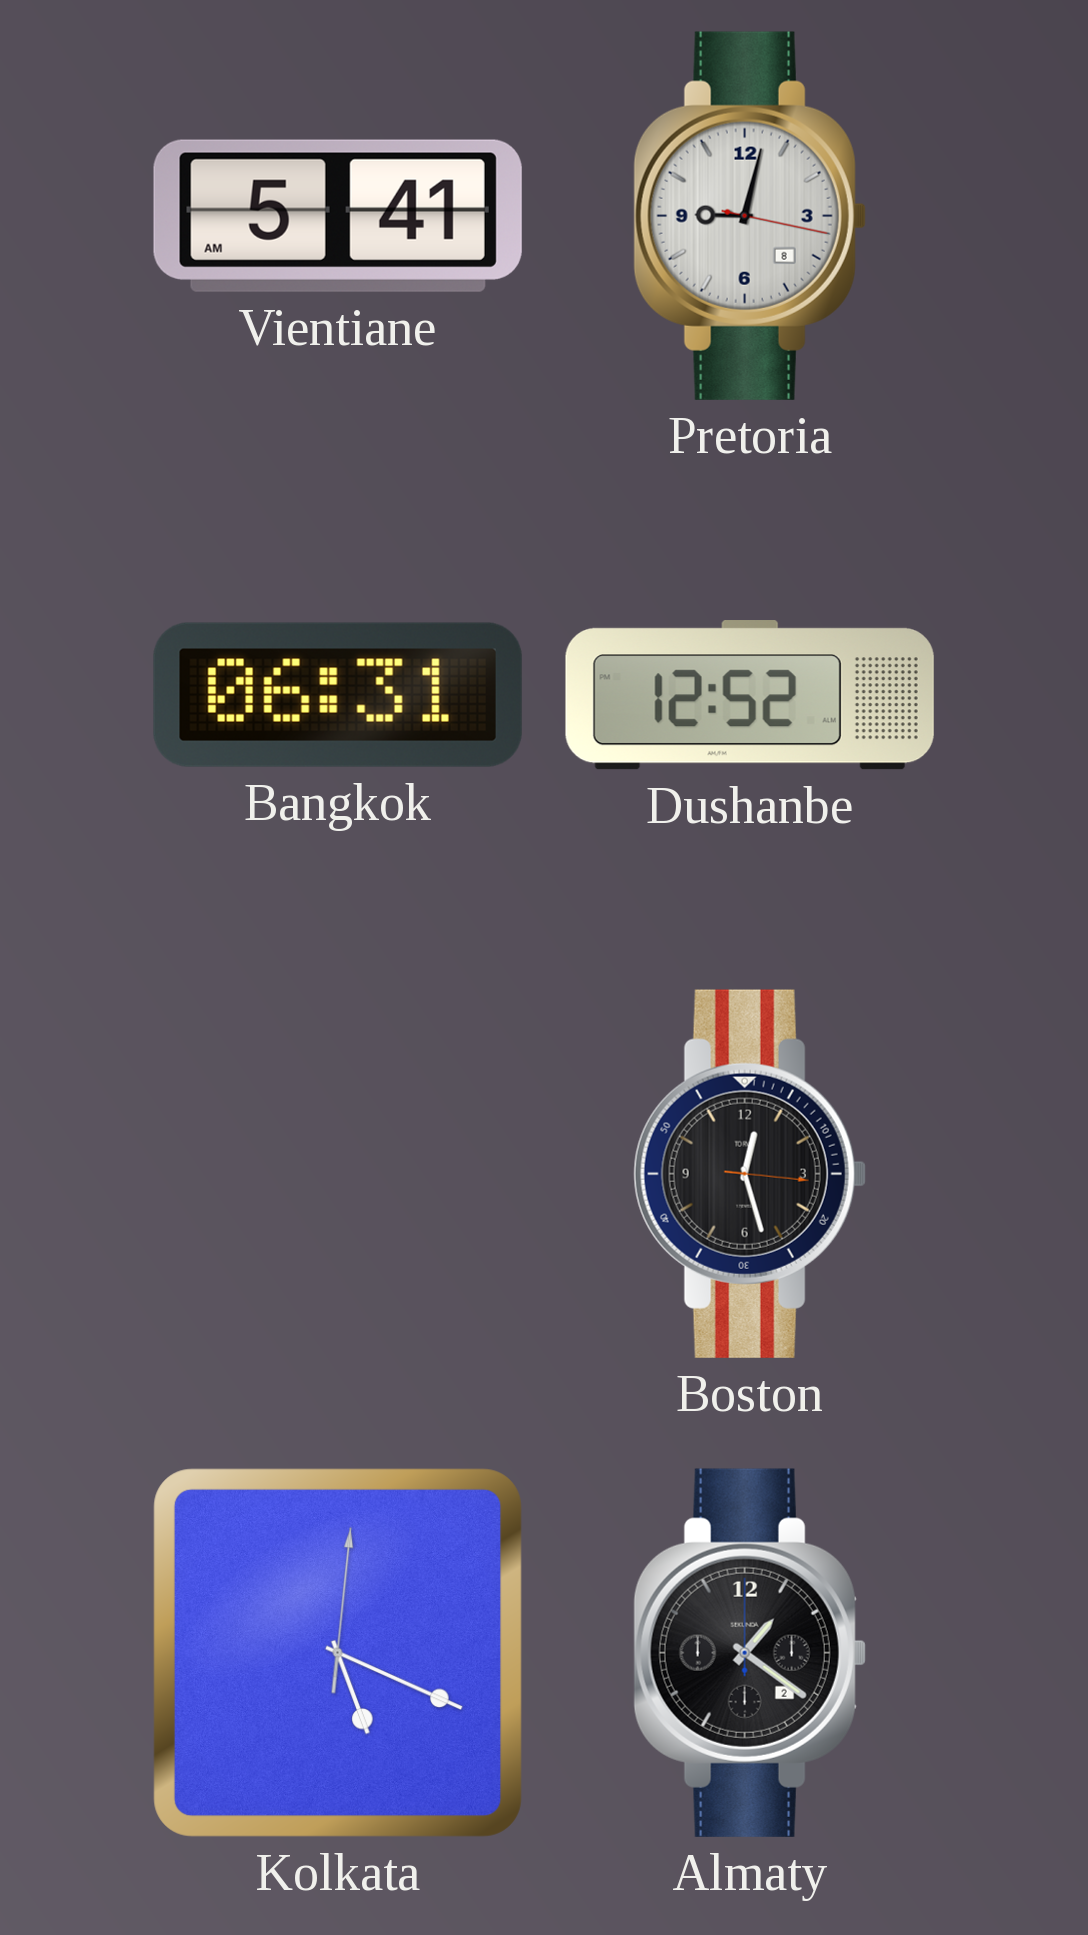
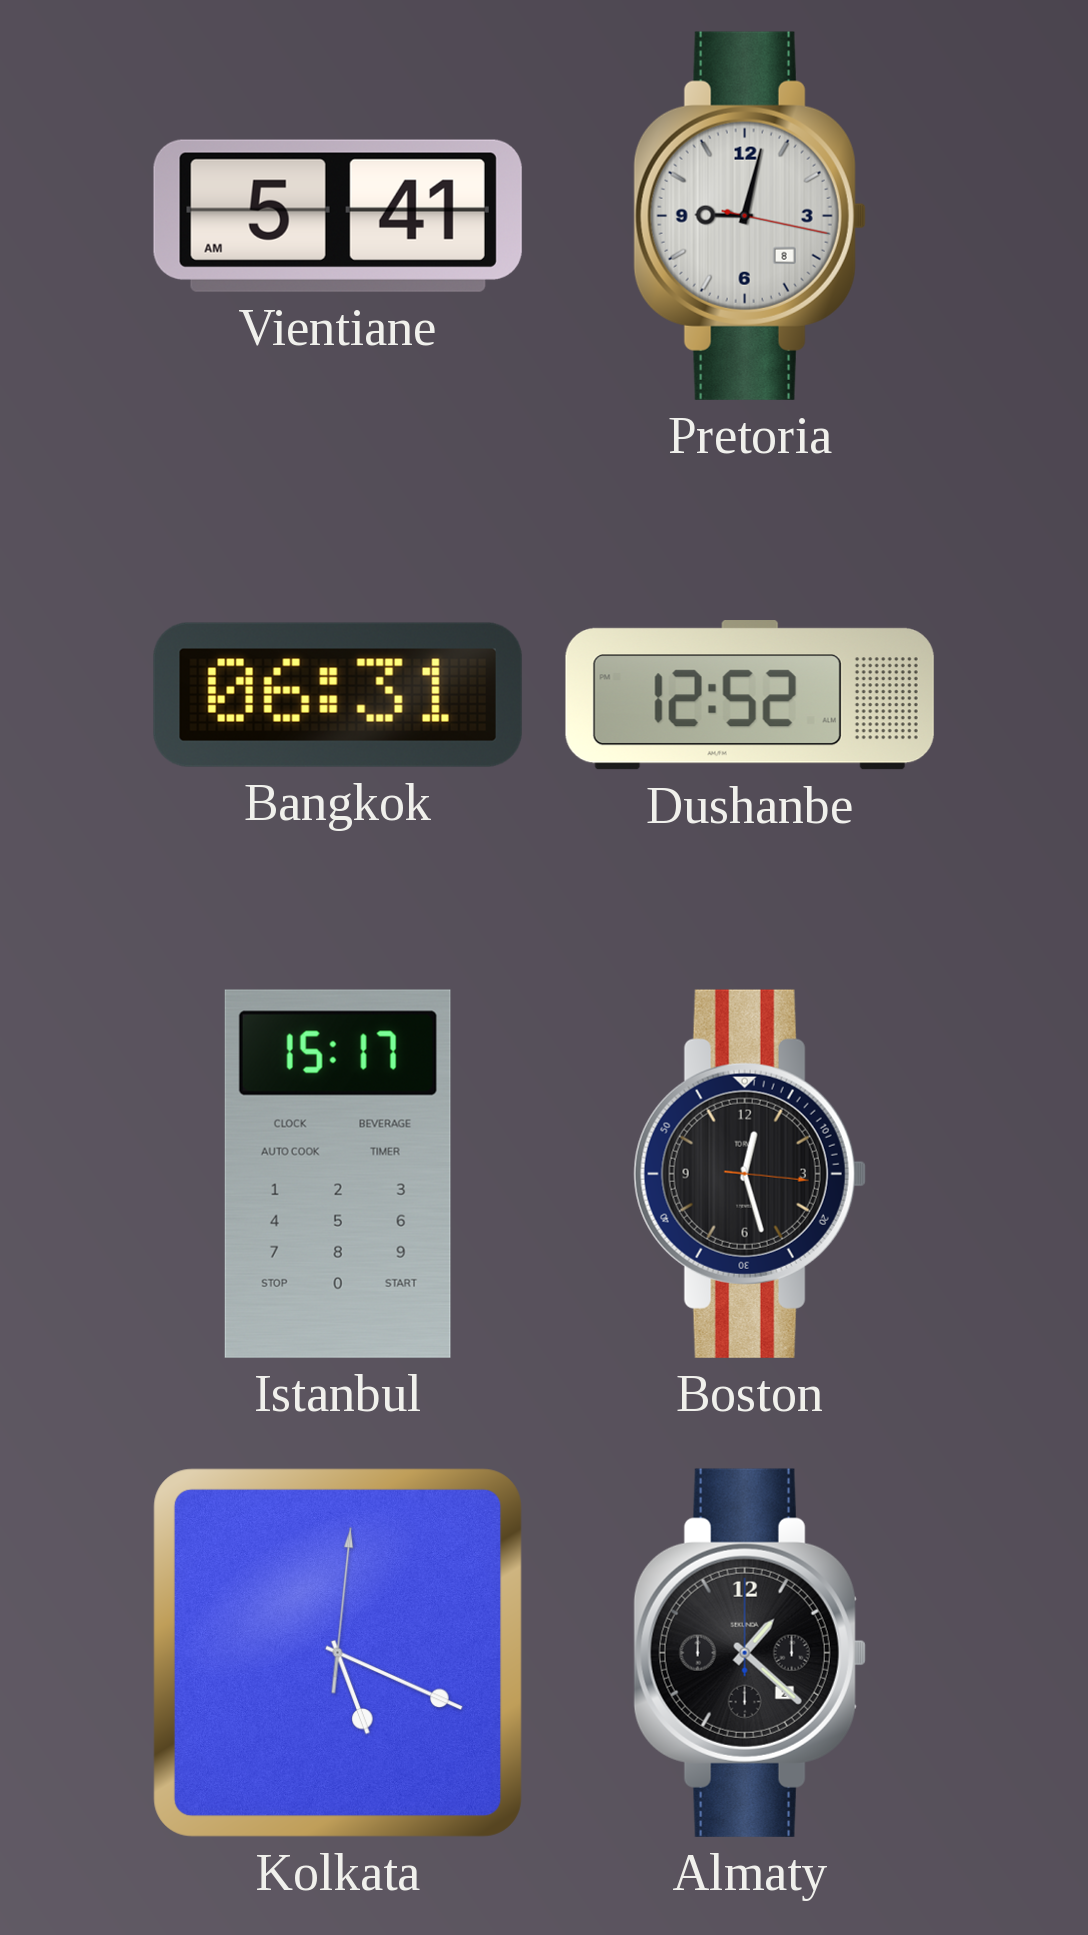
Istanbul: none -> 15:17
Almaty: 1:21 -> 1:22
